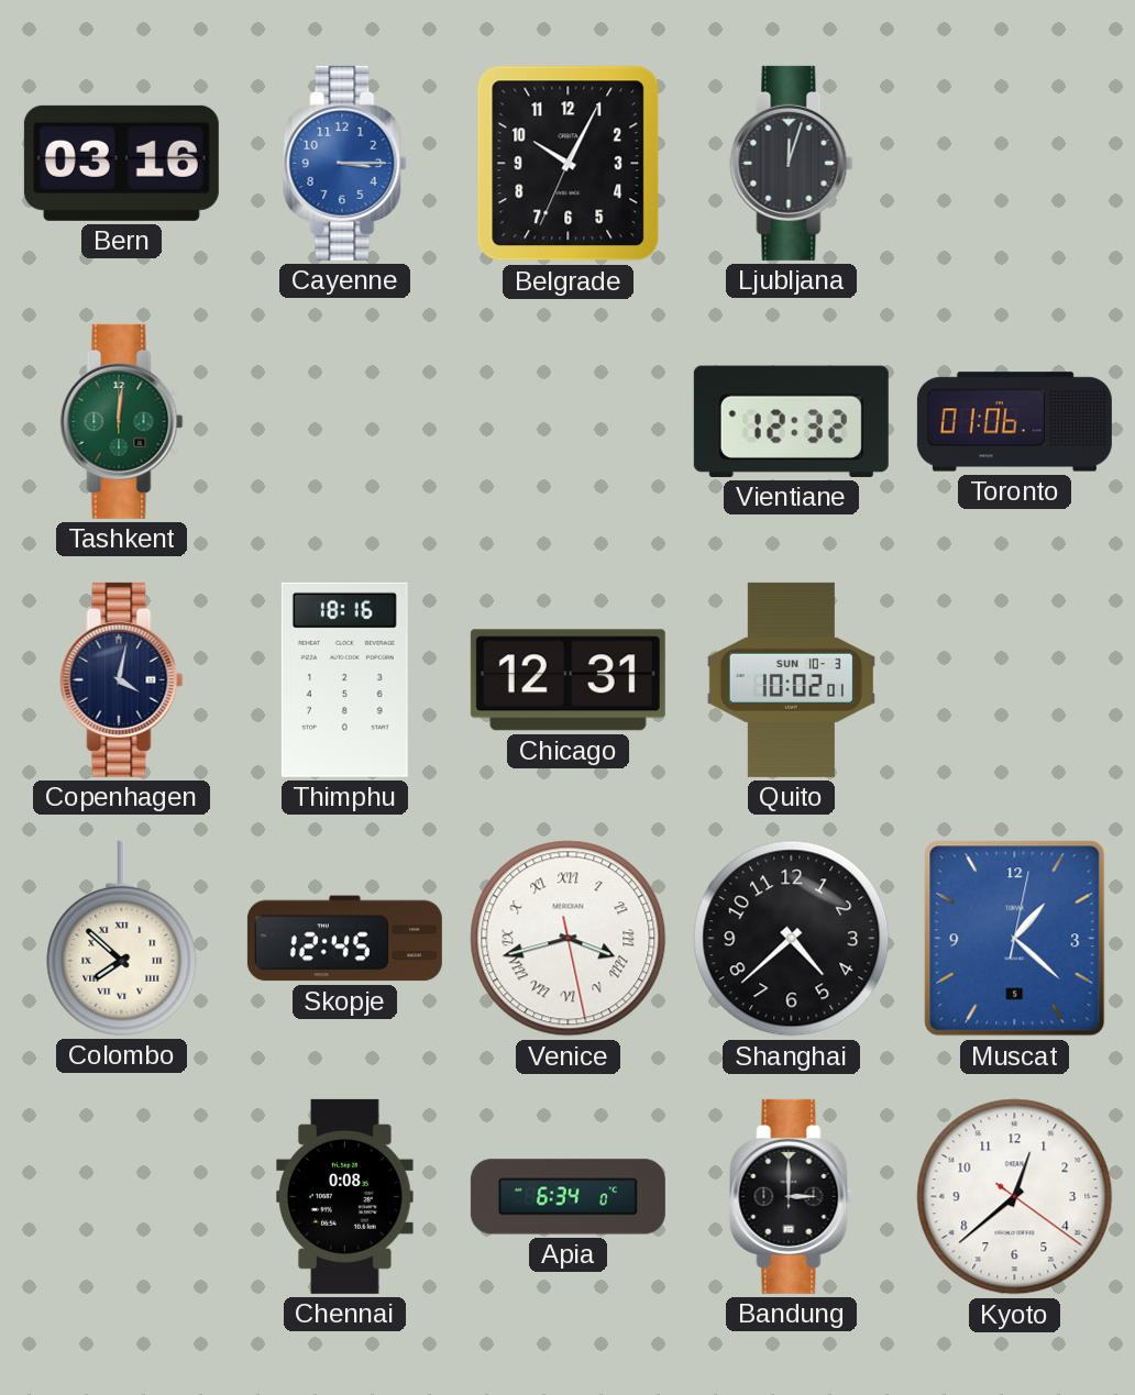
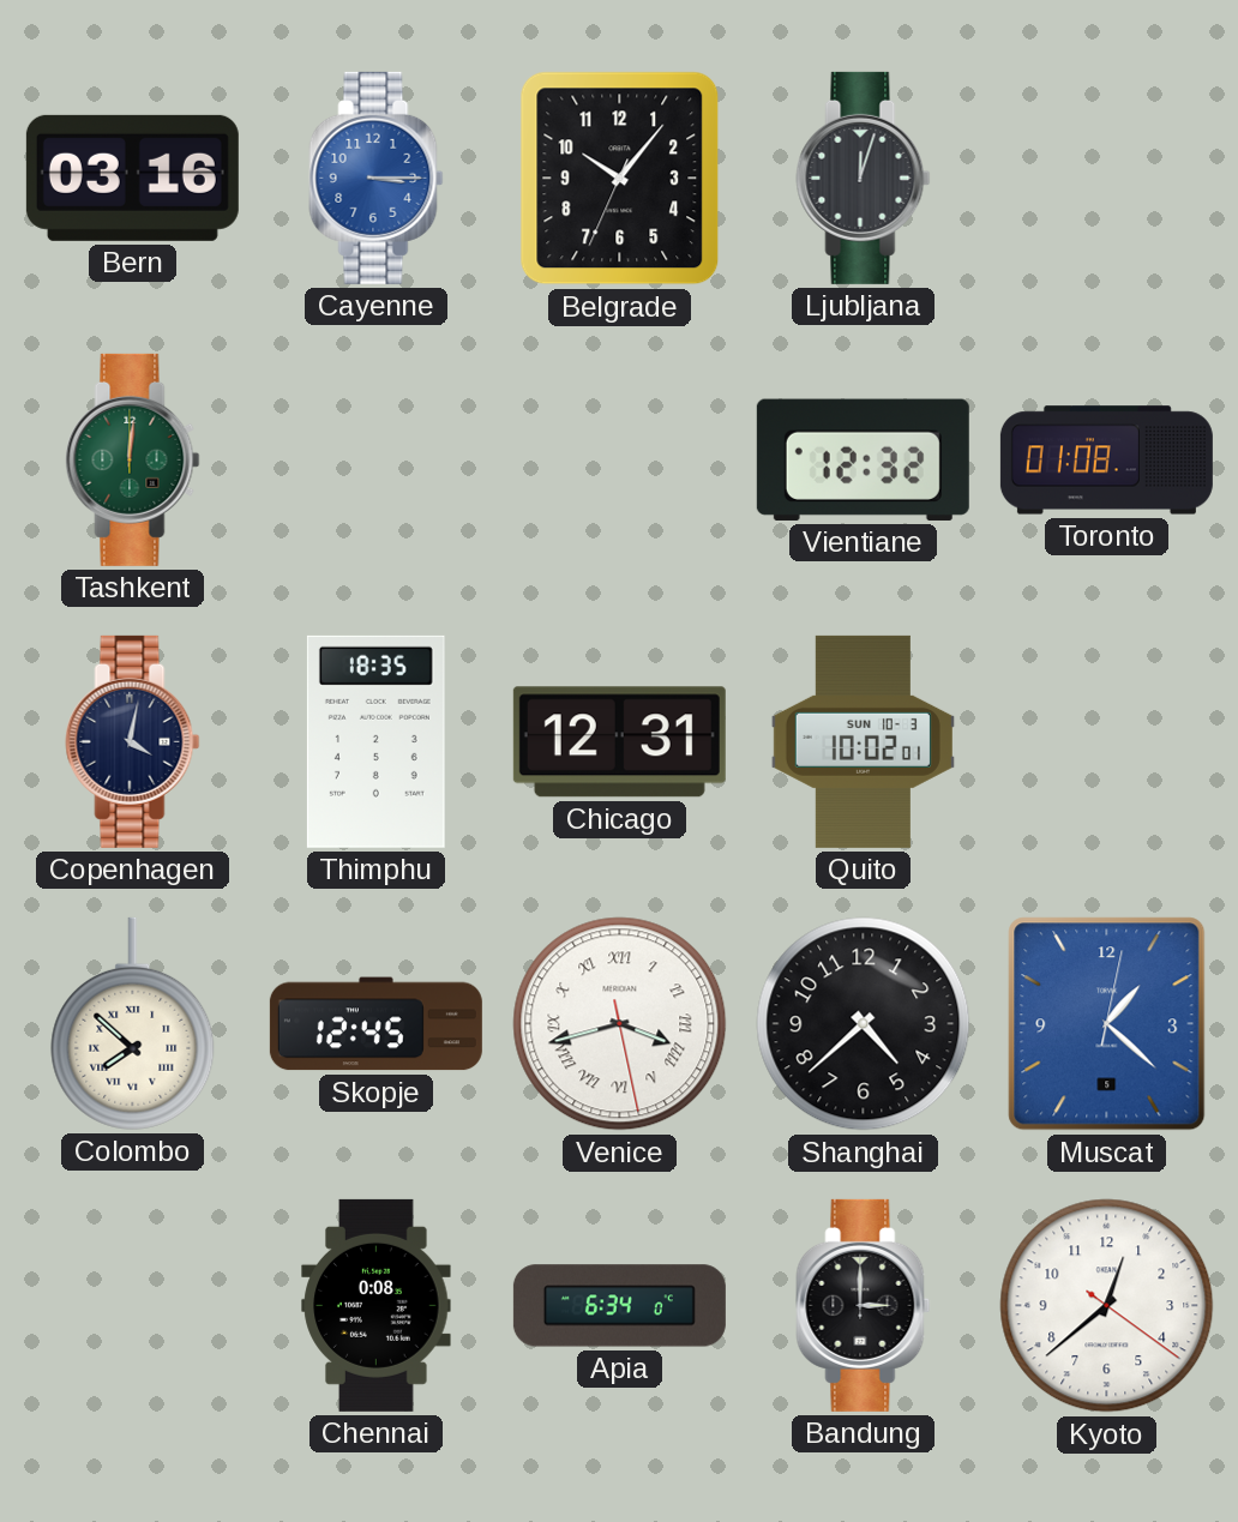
Belgrade: 10:04 -> 10:06
Toronto: 01:06 -> 01:08
Thimphu: 18:16 -> 18:35
